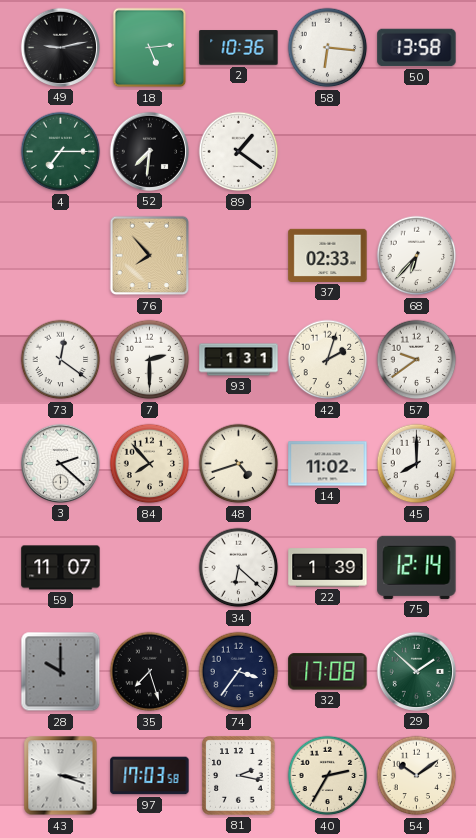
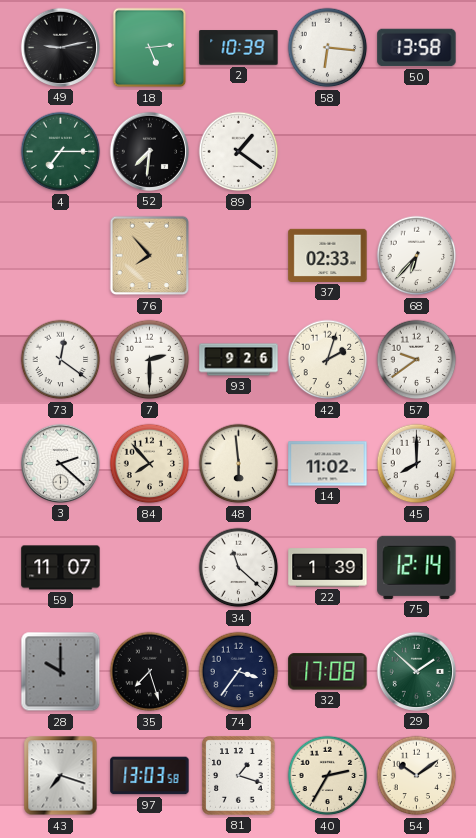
2: 10:36 -> 10:39
93: 1:31 -> 9:26
48: 4:42 -> 5:59
34: 6:22 -> 11:22
43: 3:18 -> 7:18
97: 17:03 -> 13:03
81: 2:17 -> 1:18
